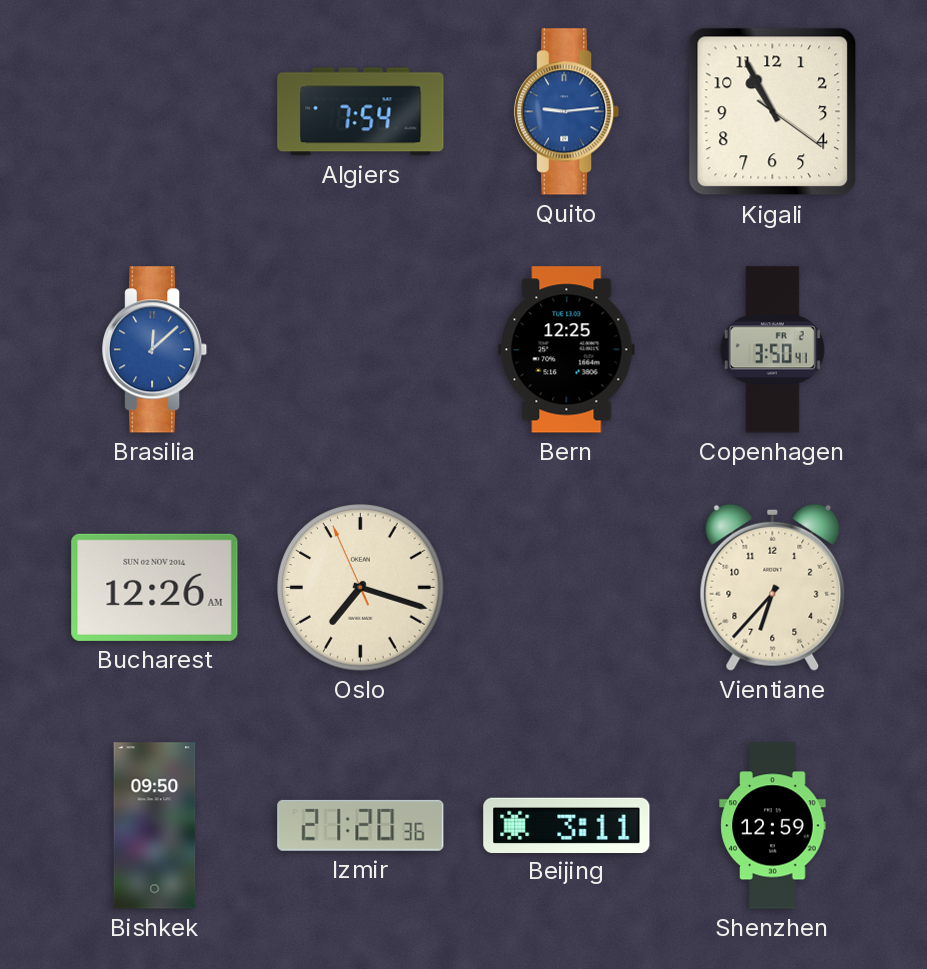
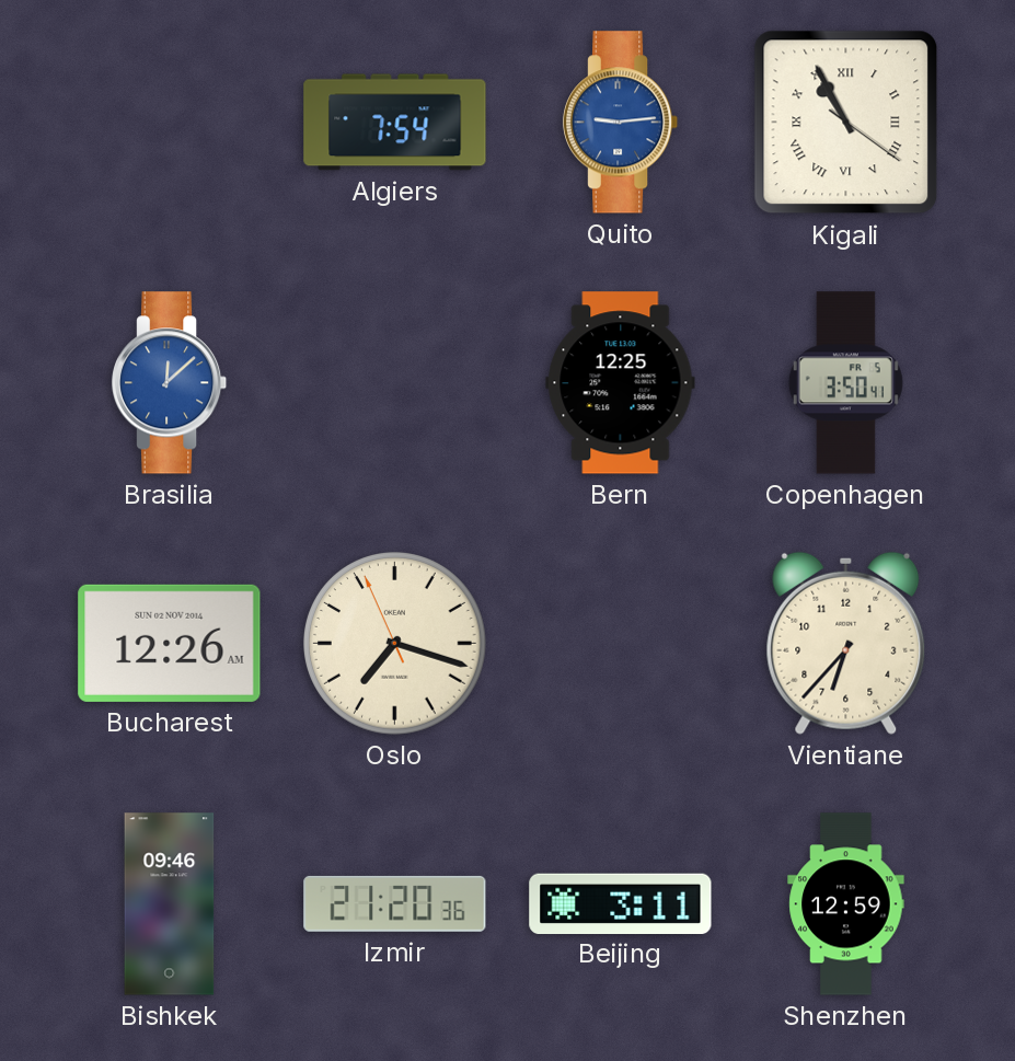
Kigali numerals: Arabic -> Roman
Copenhagen date: FR 2 -> FR 5
Bishkek: 09:50 -> 09:46
